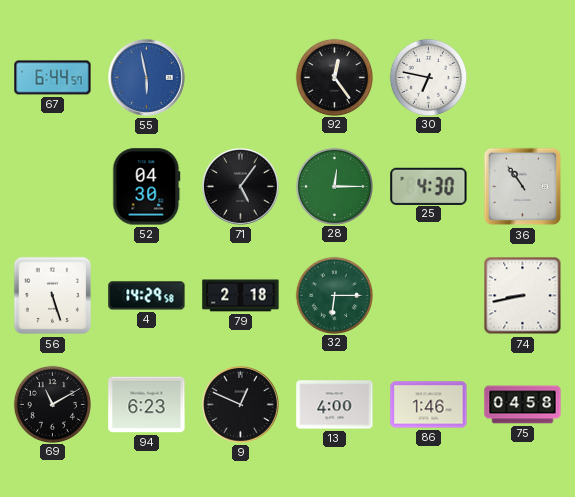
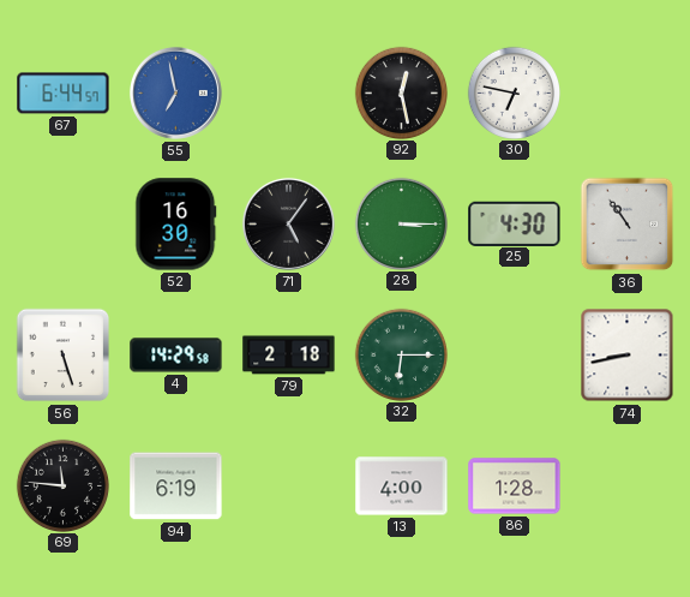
55: 5:58 -> 6:58
92: 12:24 -> 12:28
52: 04:30 -> 16:30
28: 12:15 -> 3:15
69: 11:10 -> 11:46
94: 6:23 -> 6:19
9: 12:49 -> none
86: 1:46 -> 1:28
75: 04:58 -> none
